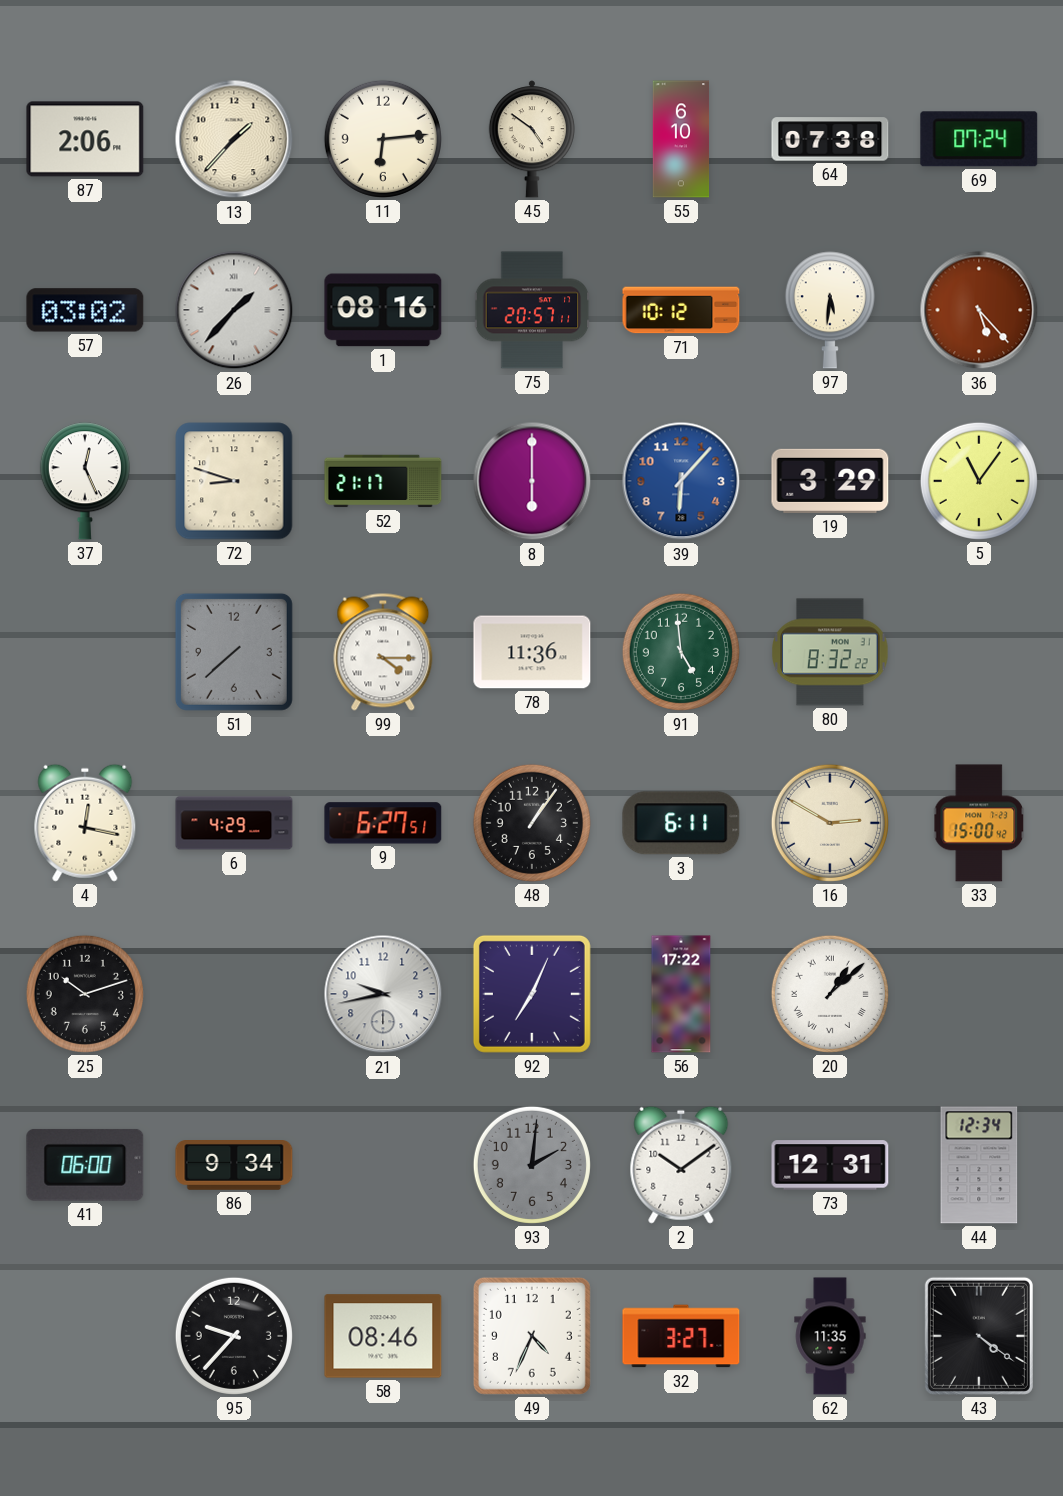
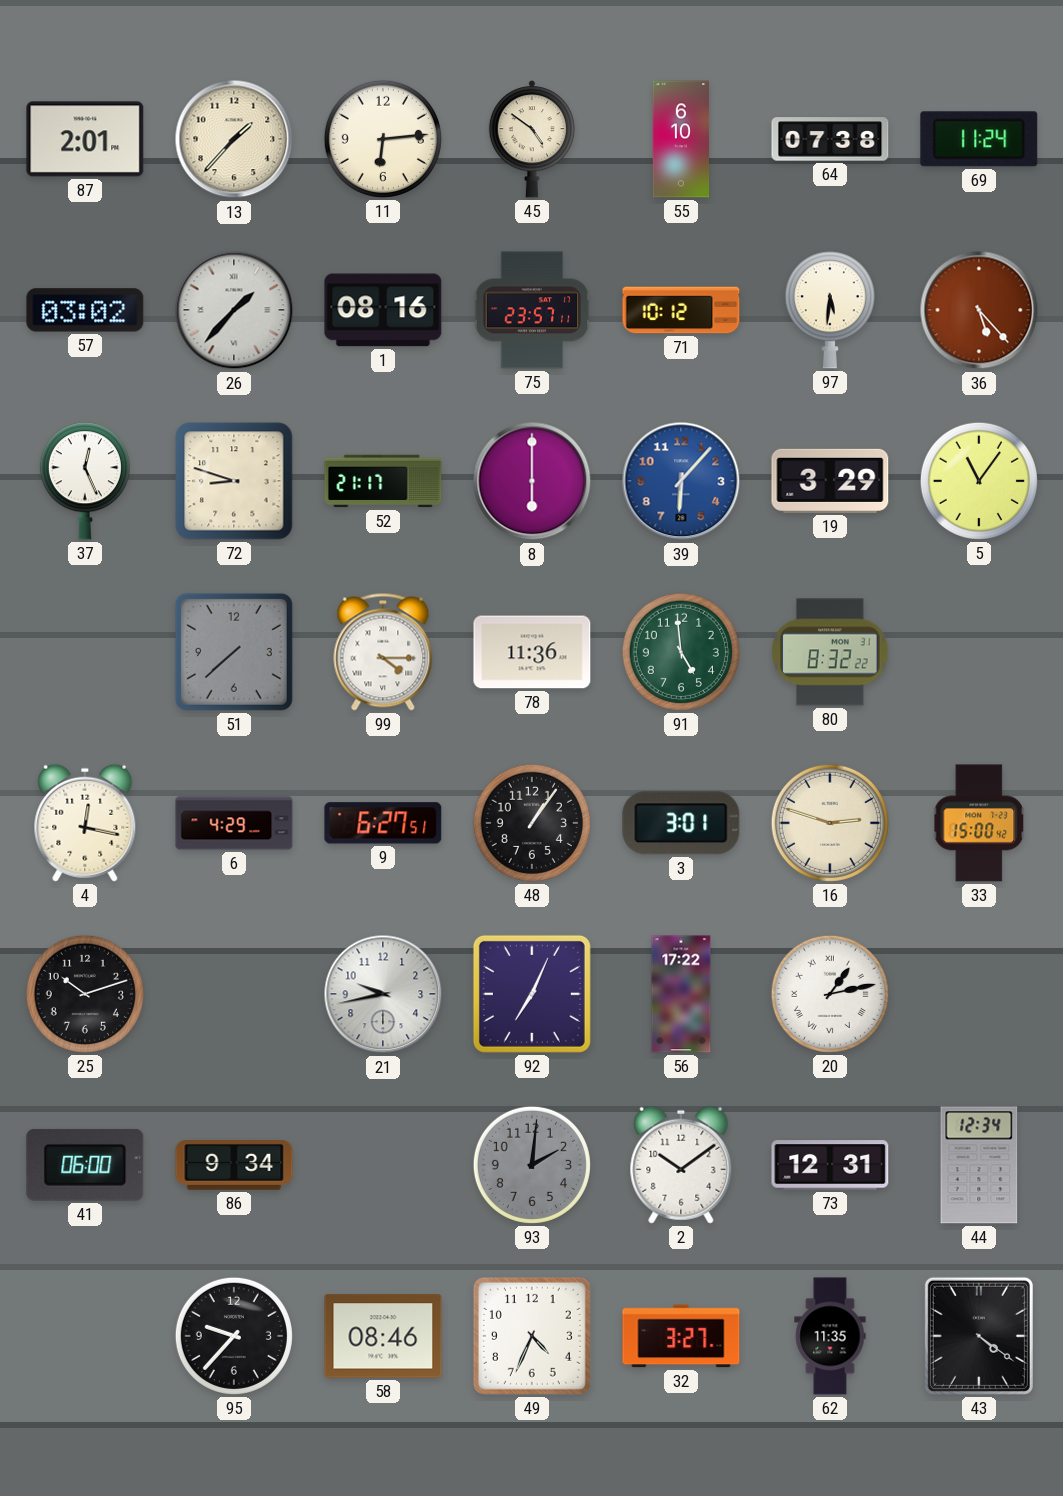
87: 2:06 -> 2:01
69: 07:24 -> 11:24
75: 20:57 -> 23:57
3: 6:11 -> 3:01
16: 2:50 -> 2:48
20: 1:08 -> 1:13
